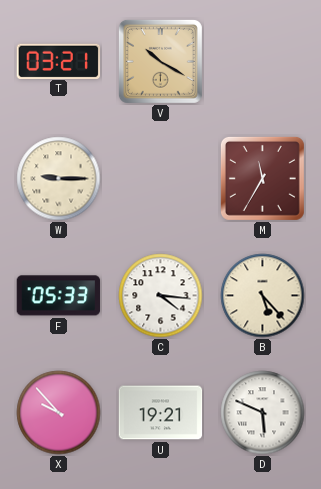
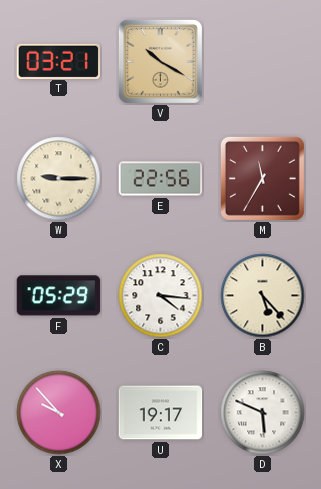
E: none -> 22:56
F: 05:33 -> 05:29
U: 19:21 -> 19:17
